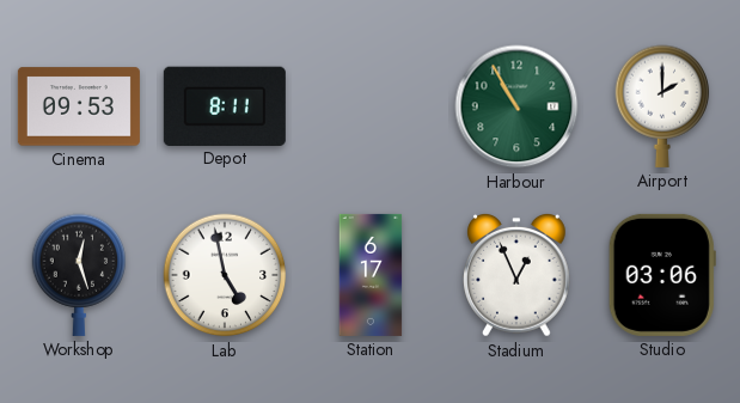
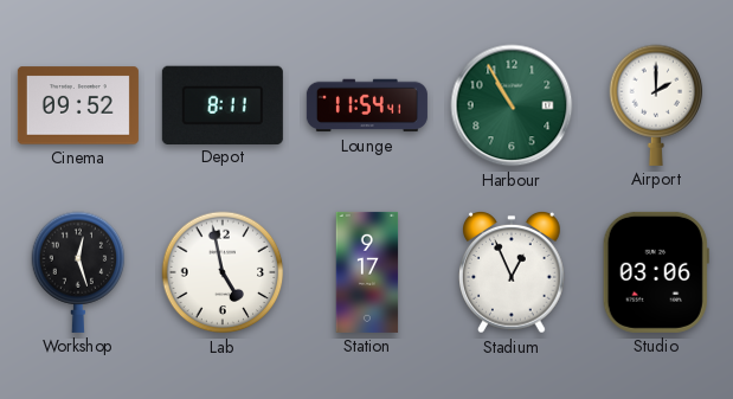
Cinema: 09:53 -> 09:52
Lounge: none -> 11:54
Station: 6:17 -> 9:17
